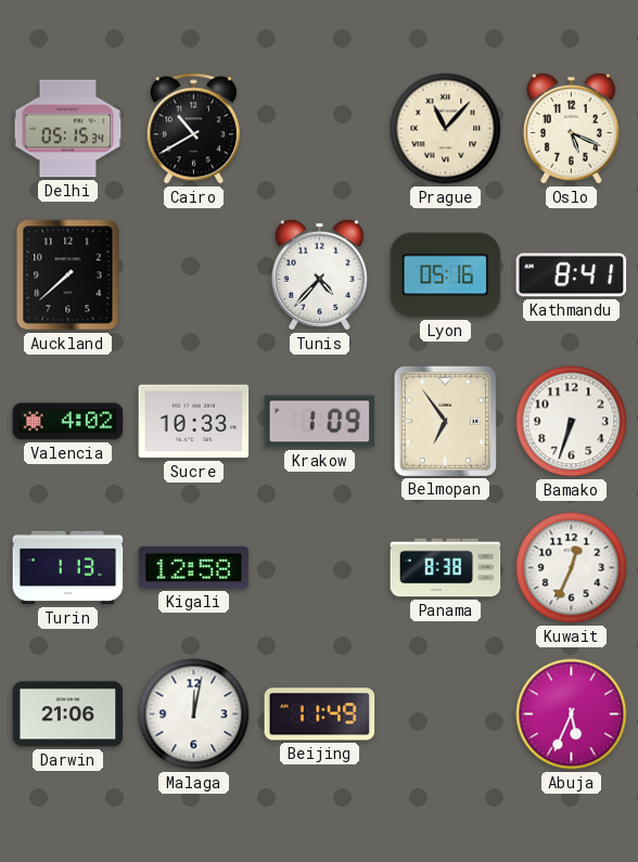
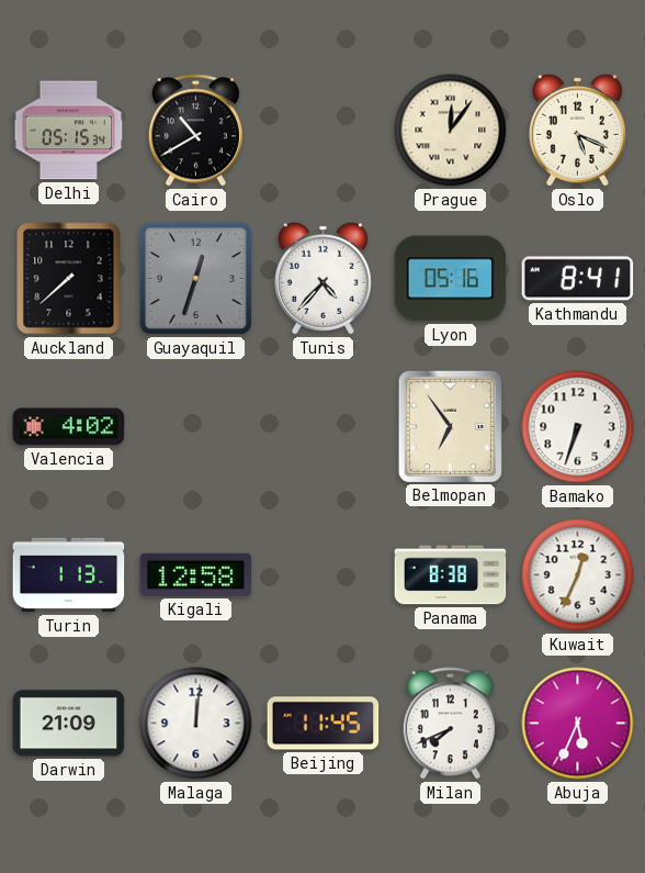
Prague: 11:07 -> 12:06
Guayaquil: none -> 12:33
Sucre: 10:33 -> none
Krakow: 1:09 -> none
Darwin: 21:06 -> 21:09
Malaga: 12:02 -> 12:01
Beijing: 11:49 -> 11:45
Milan: none -> 7:41
